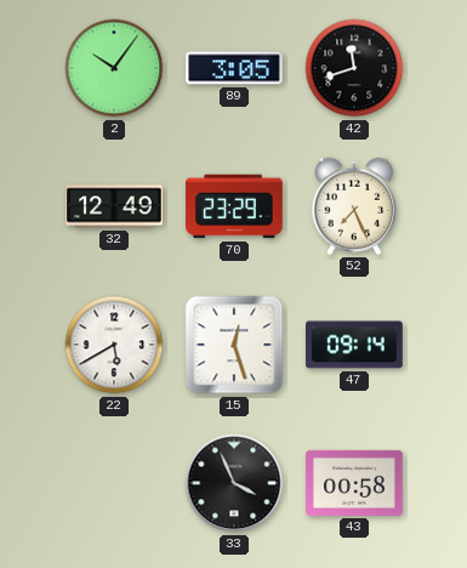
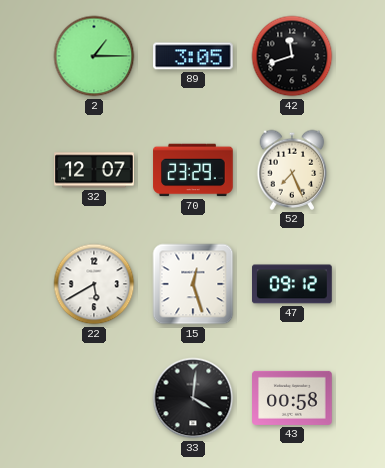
2: 10:06 -> 1:15
32: 12:49 -> 12:07
47: 09:14 -> 09:12
33: 3:56 -> 4:01
